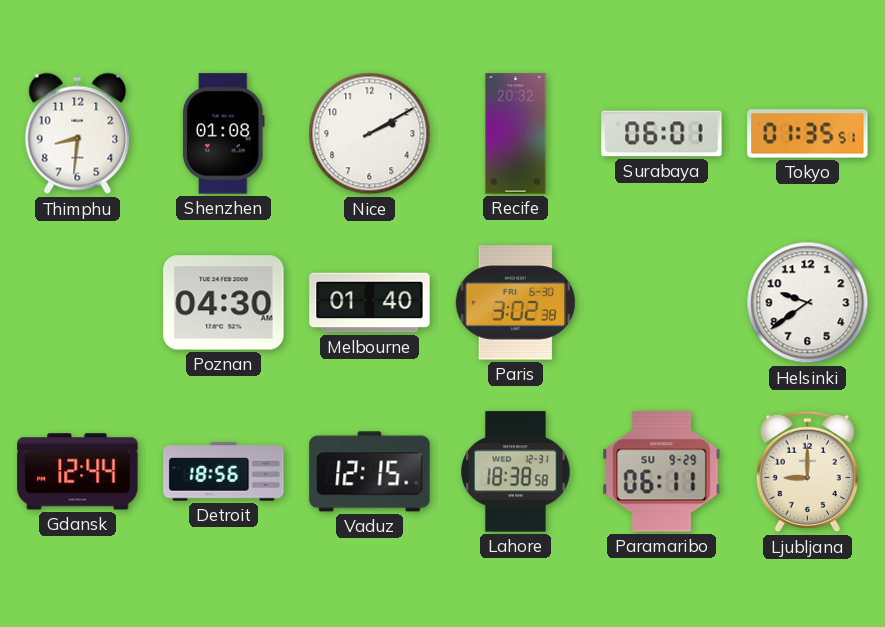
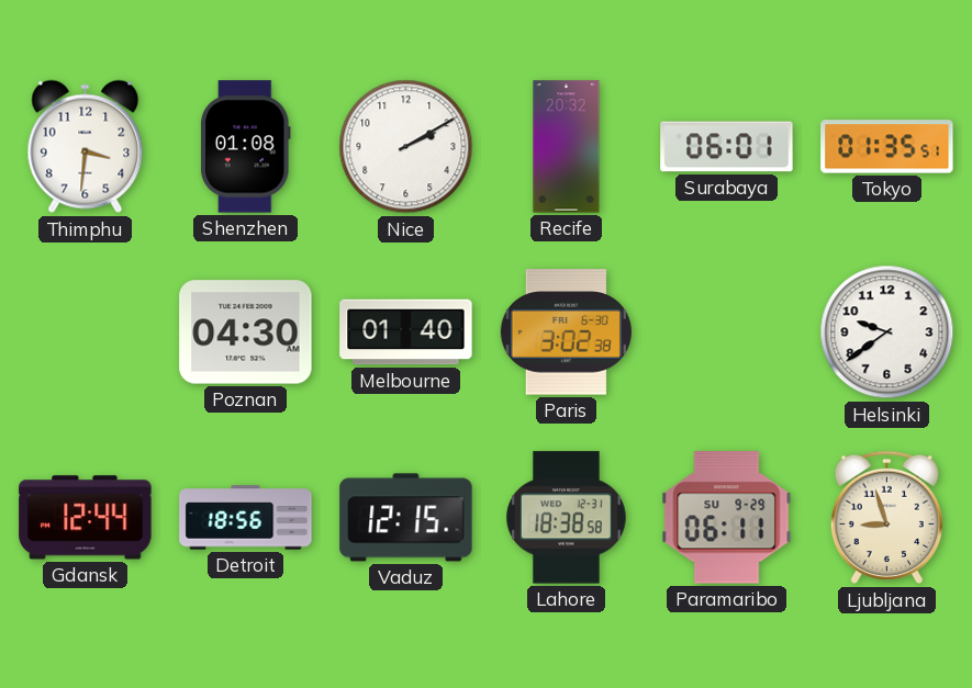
Thimphu: 8:31 -> 3:31
Ljubljana: 9:00 -> 8:57
